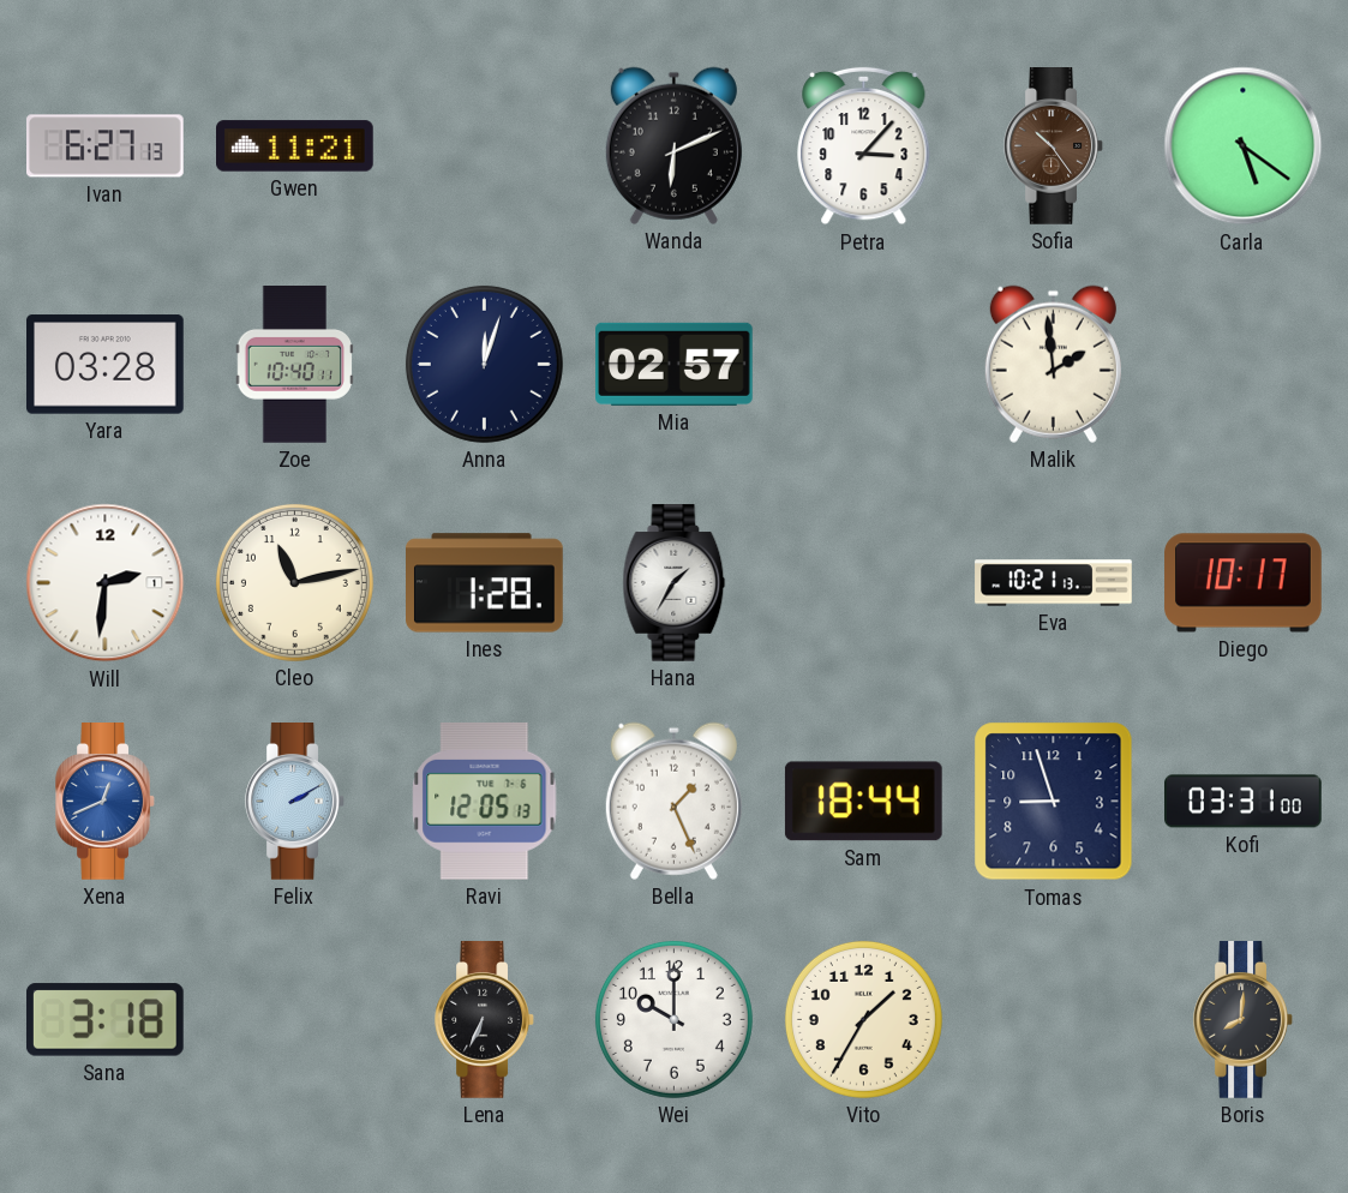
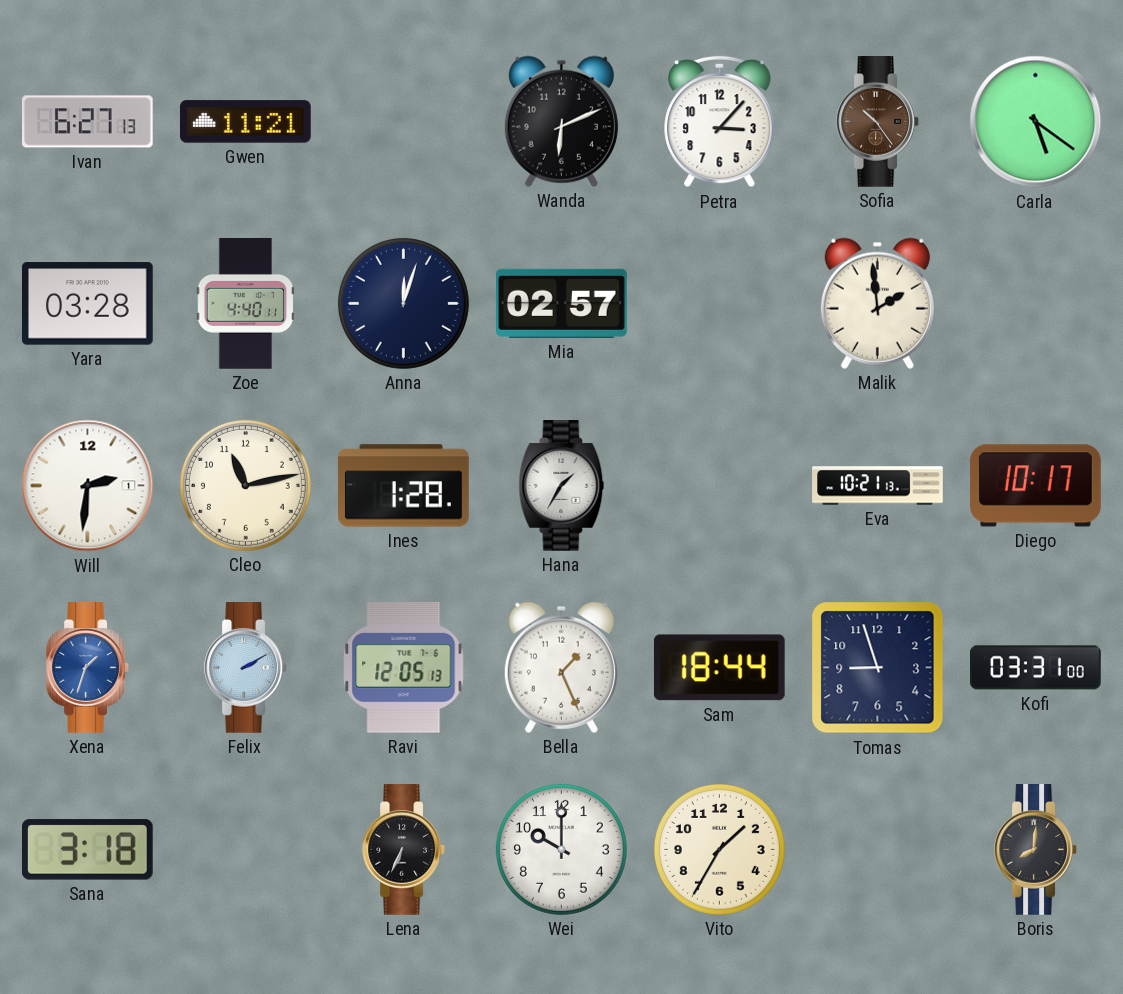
Zoe: 10:40 -> 4:40
Xena: 12:41 -> 1:33
